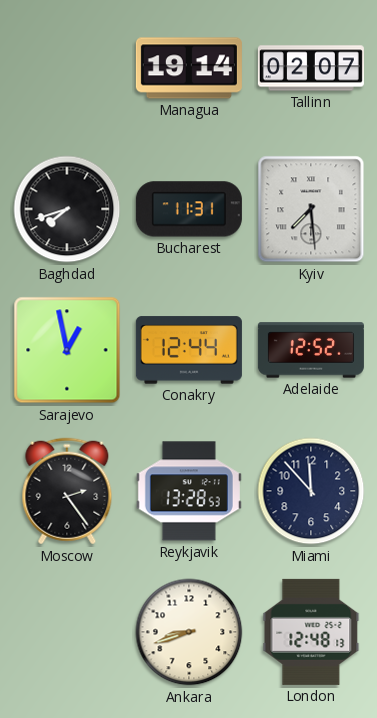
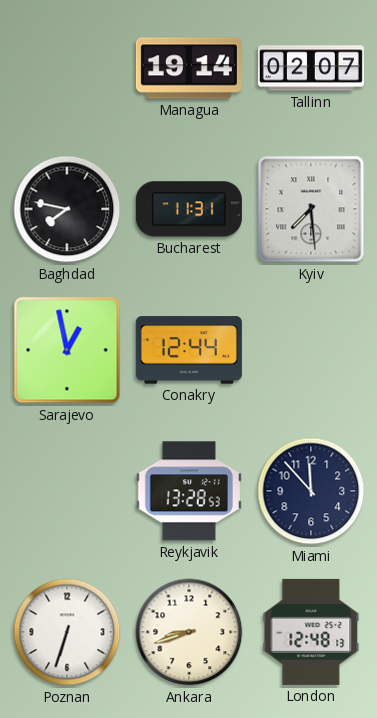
Baghdad: 7:42 -> 7:47
Adelaide: 12:52 -> none
Moscow: 2:24 -> none
Poznan: none -> 6:33
